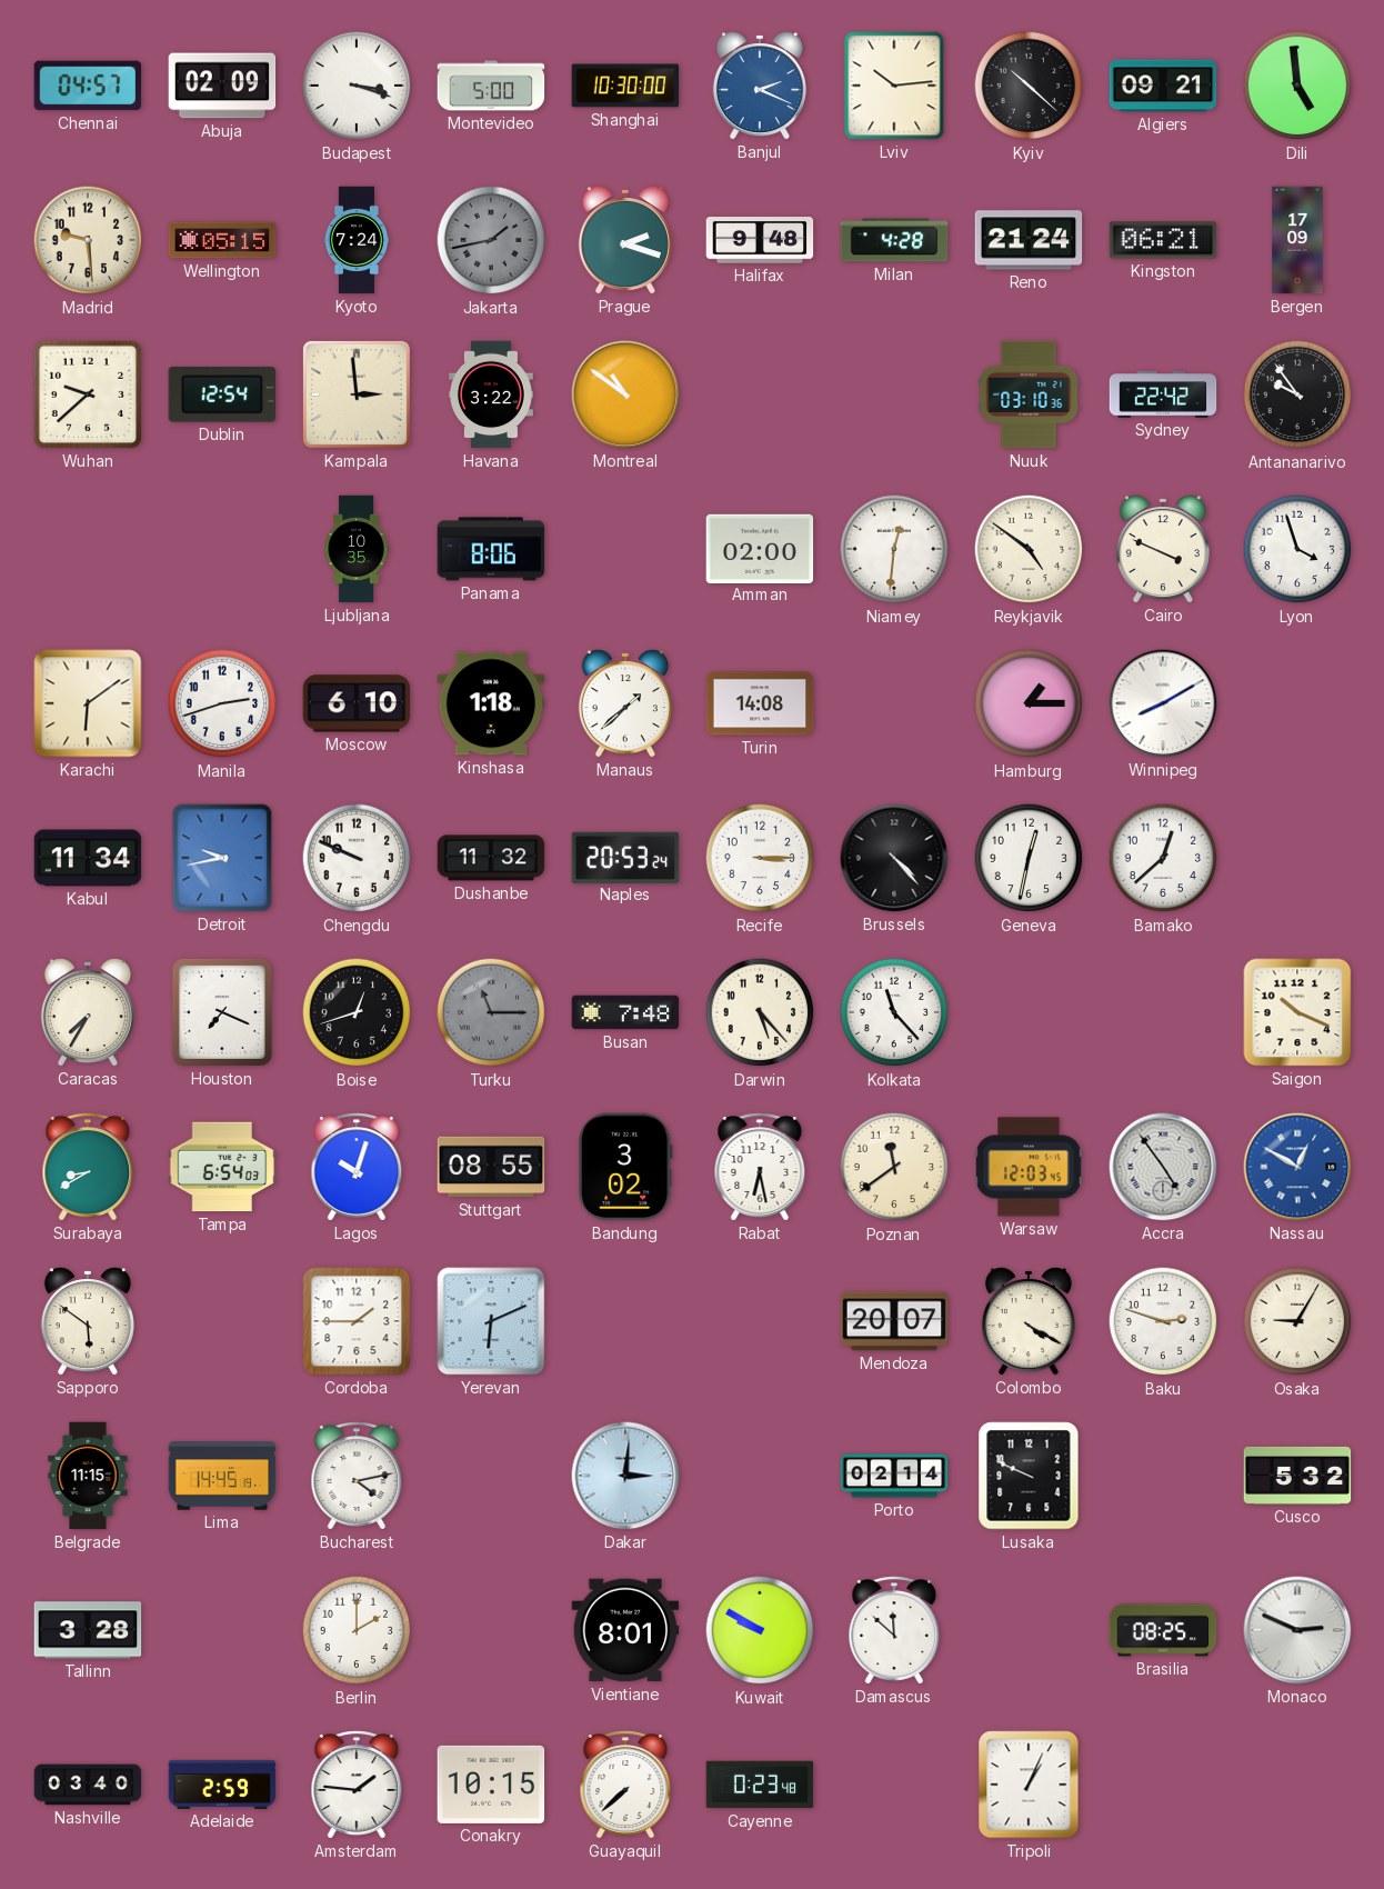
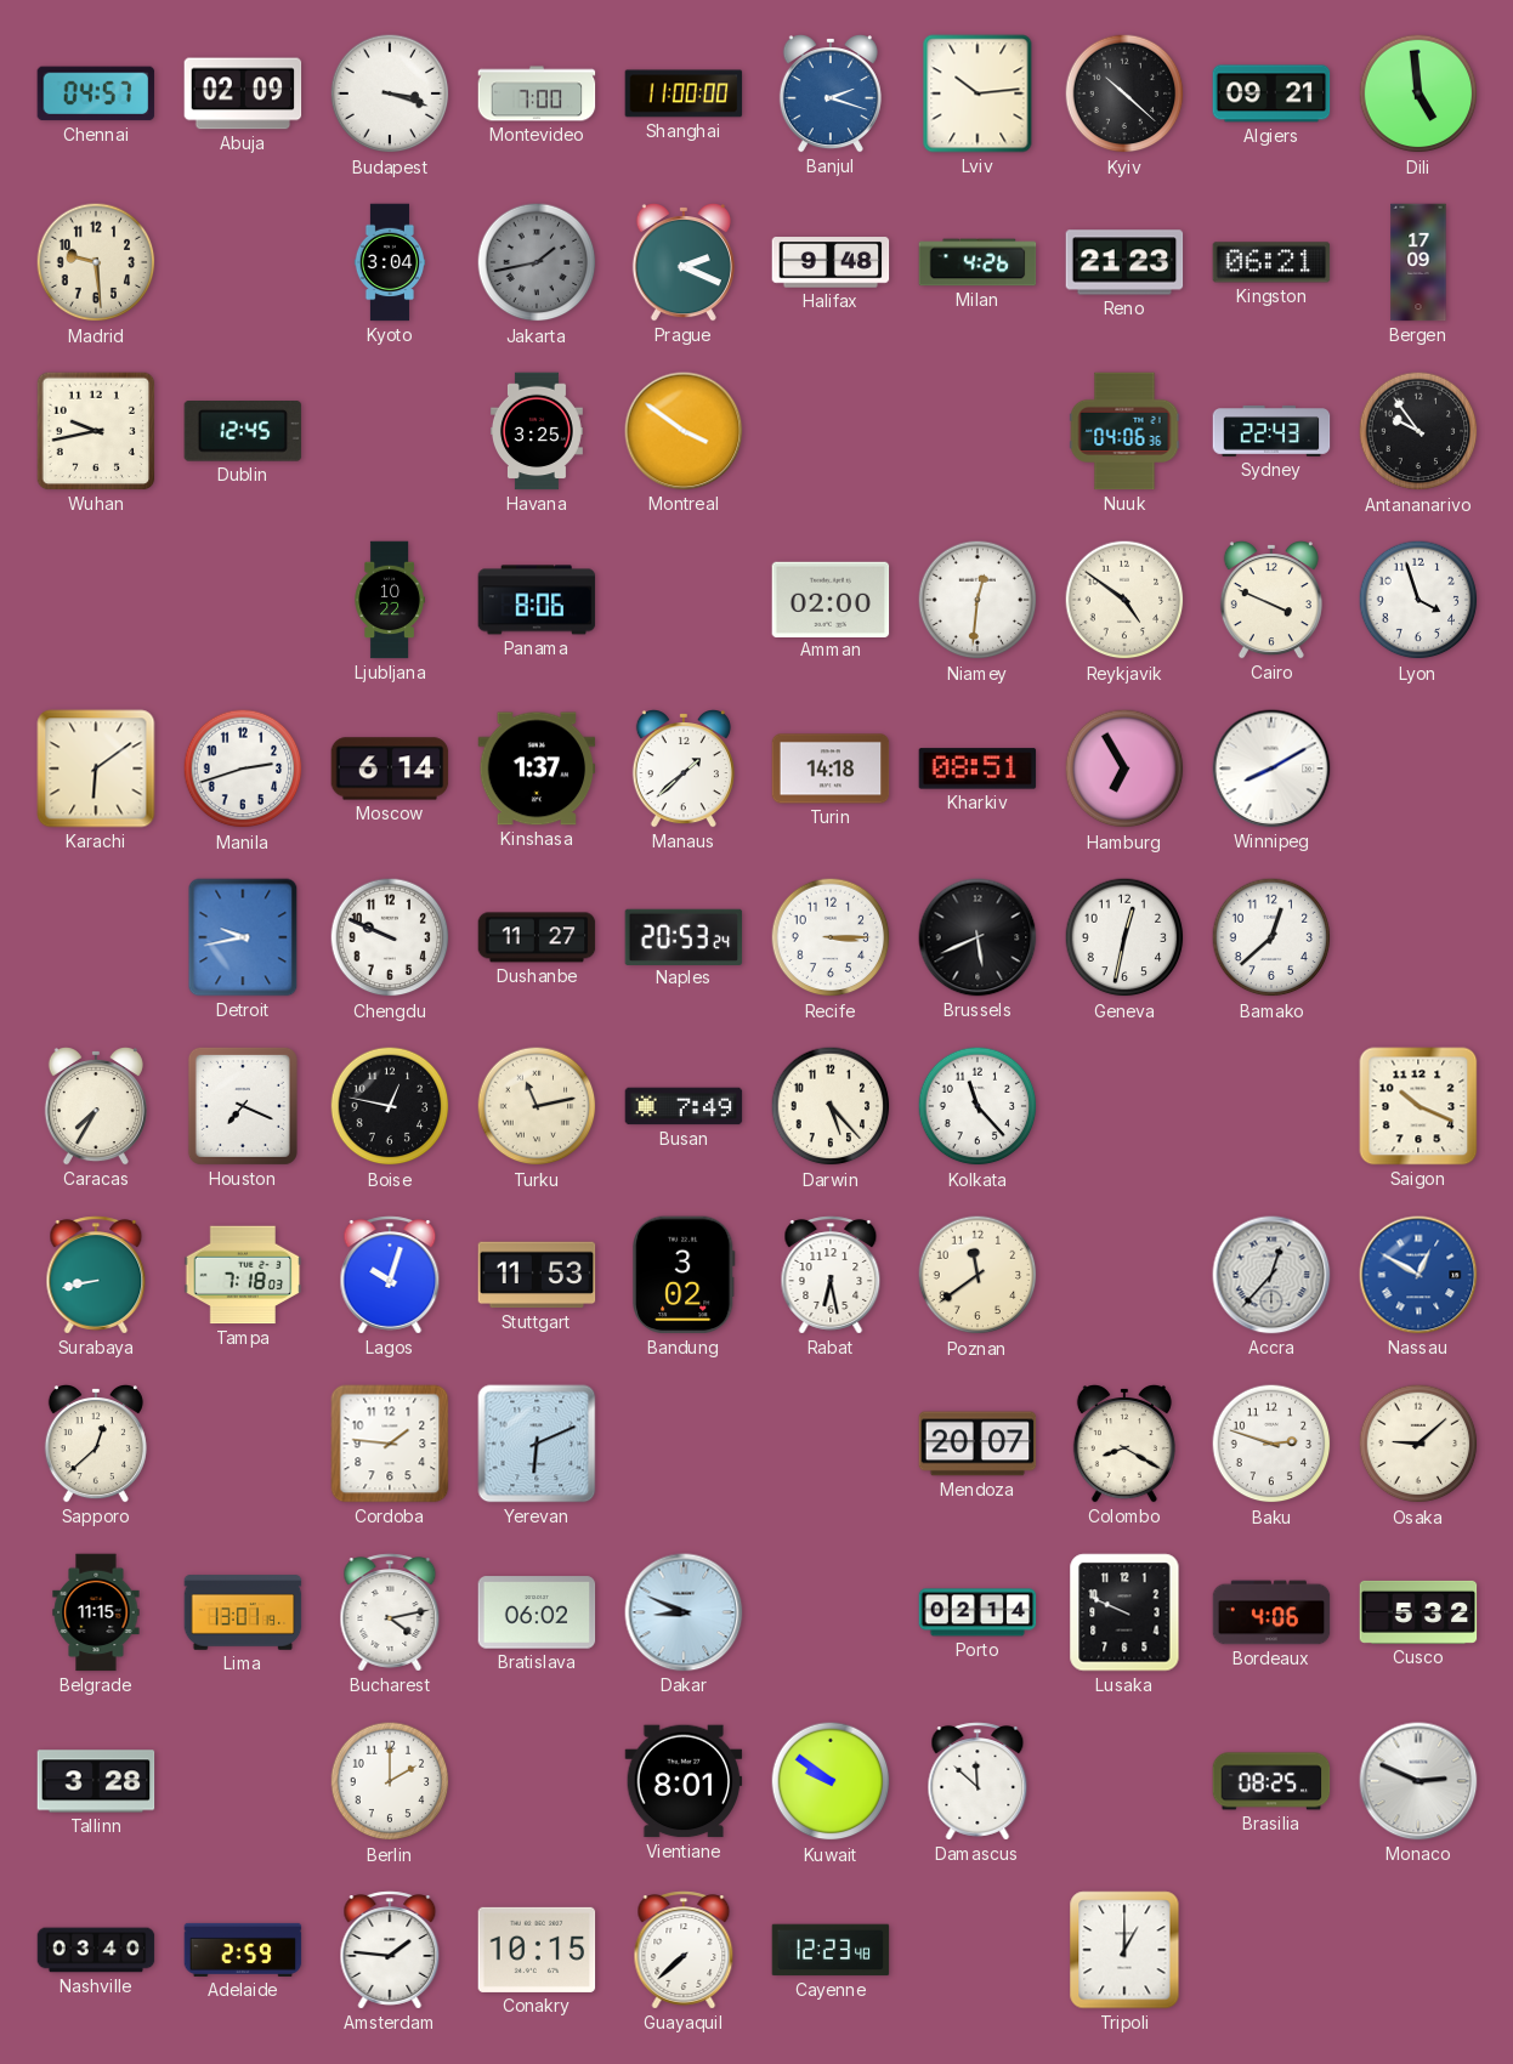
Montevideo: 5:00 -> 7:00
Shanghai: 10:30 -> 11:00
Banjul: 2:19 -> 2:18
Wellington: 05:15 -> none
Kyoto: 7:24 -> 3:04
Prague: 2:18 -> 2:19
Milan: 4:28 -> 4:26
Reno: 21:24 -> 21:23
Wuhan: 9:38 -> 9:43
Dublin: 12:54 -> 12:45
Kampala: 2:59 -> none
Havana: 3:22 -> 3:25
Montreal: 10:51 -> 3:51
Nuuk: 03:10 -> 04:06
Sydney: 22:42 -> 22:43
Ljubljana: 10:35 -> 10:22
Moscow: 6:10 -> 6:14
Kinshasa: 1:18 -> 1:37
Turin: 14:08 -> 14:18
Kharkiv: none -> 08:51
Hamburg: 1:15 -> 6:55
Kabul: 11:34 -> none
Dushanbe: 11:32 -> 11:27
Brussels: 4:23 -> 5:41
Boise: 12:42 -> 12:47
Turku: 11:15 -> 11:13
Turku dial: grey -> cream
Busan: 7:48 -> 7:49
Surabaya: 8:40 -> 8:43
Tampa: 6:54 -> 7:18
Stuttgart: 08:55 -> 11:53
Warsaw: 12:03 -> none
Accra: 4:54 -> 12:37
Sapporo: 5:51 -> 12:38
Cordoba: 1:45 -> 1:46
Colombo: 4:20 -> 8:20
Osaka: 9:05 -> 9:08
Lima: 14:45 -> 13:01
Bratislava: none -> 06:02
Dakar: 3:01 -> 8:49
Bordeaux: none -> 4:06
Kuwait: 9:50 -> 9:51
Cayenne: 0:23 -> 12:23
Tripoli: 1:04 -> 1:00
